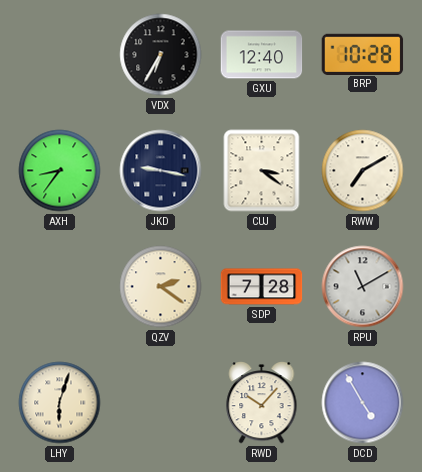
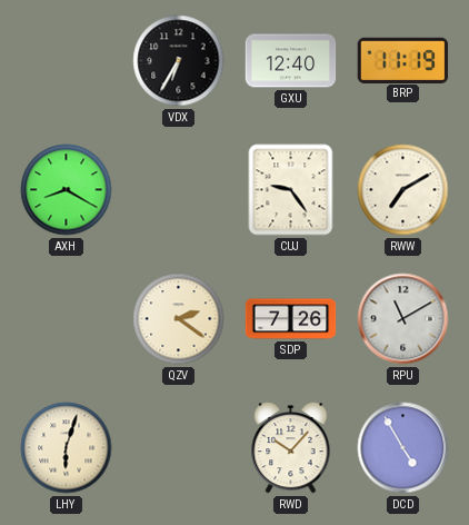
BRP: 10:28 -> 11:19
AXH: 8:36 -> 8:20
JKD: 9:17 -> none
CUJ: 3:21 -> 9:24
SDP: 7:28 -> 7:26
